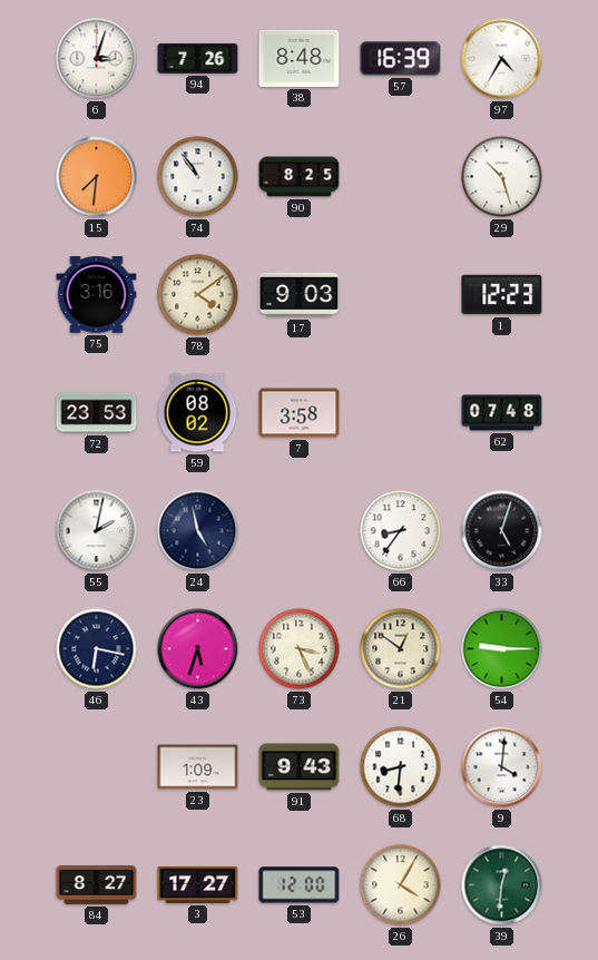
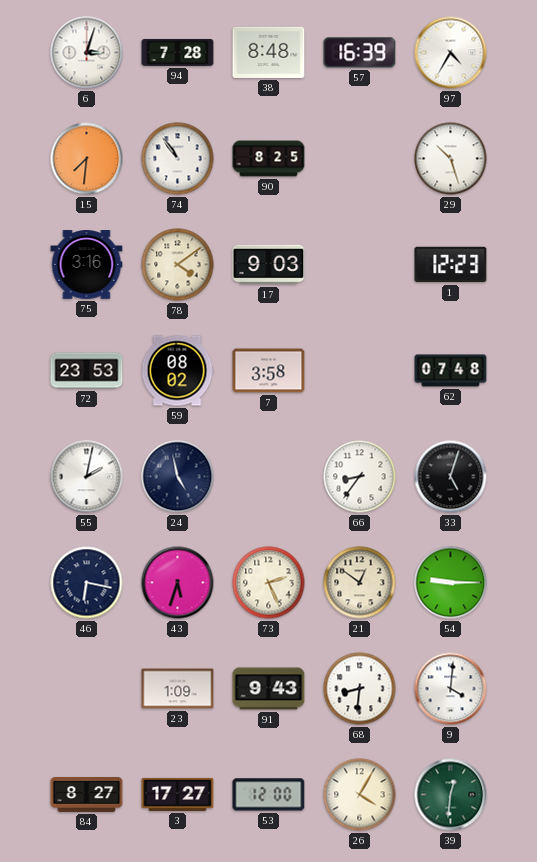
94: 7:26 -> 7:28
73: 3:26 -> 2:26
